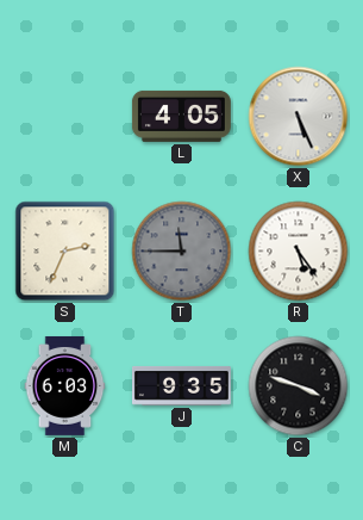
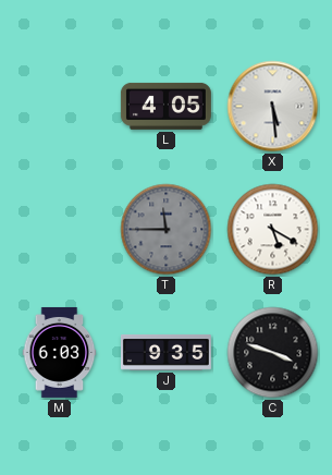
X: 5:26 -> 5:29
S: 2:34 -> none
R: 5:24 -> 5:20
